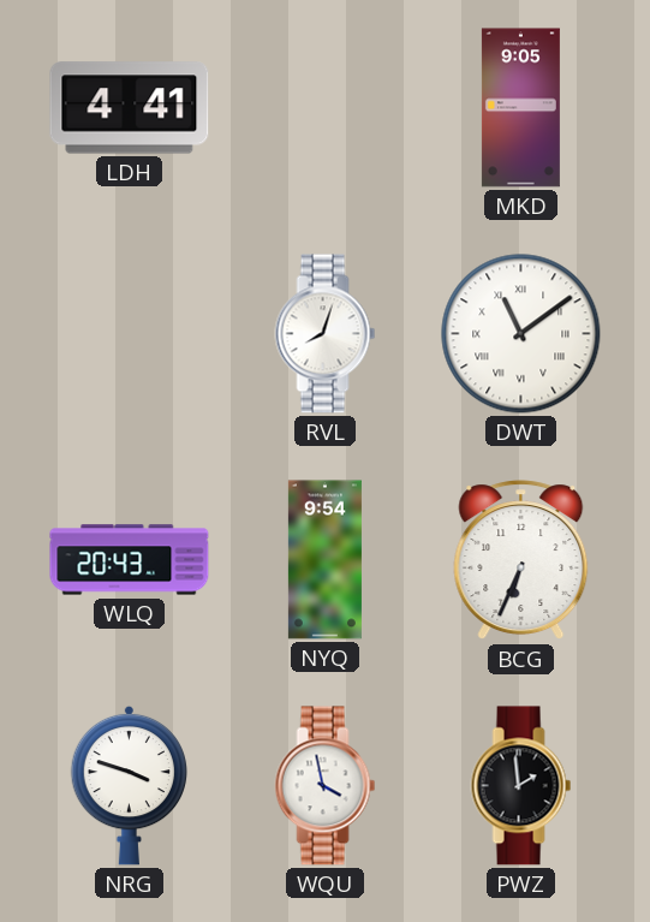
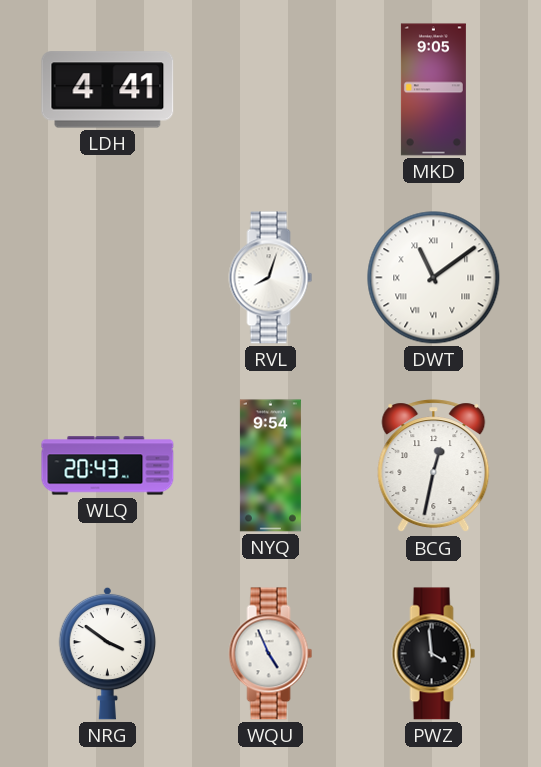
BCG: 6:34 -> 12:32
NRG: 3:48 -> 3:51
WQU: 3:58 -> 4:56
PWZ: 1:59 -> 3:59
